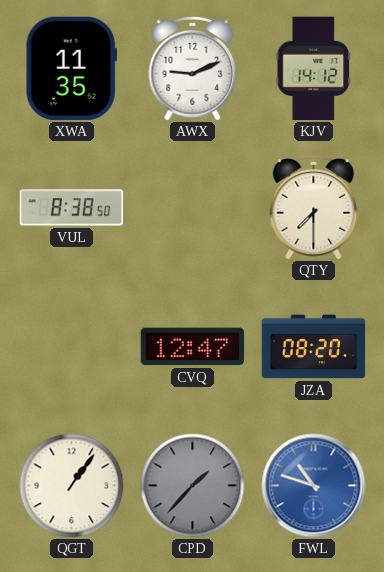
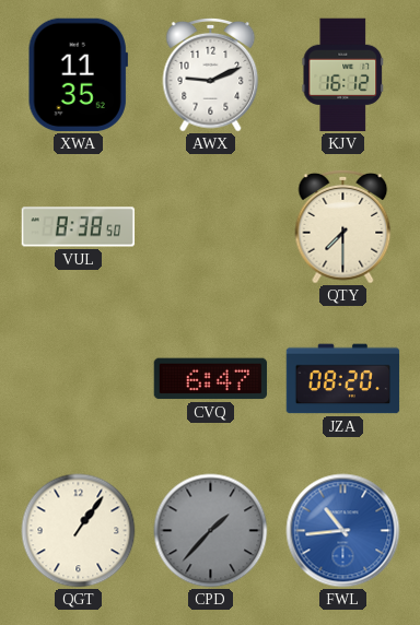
KJV: 14:12 -> 16:12
CVQ: 12:47 -> 6:47
FWL: 10:48 -> 10:44
